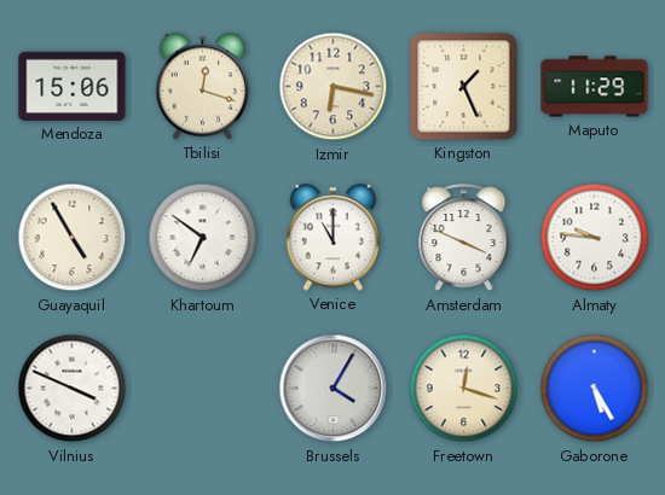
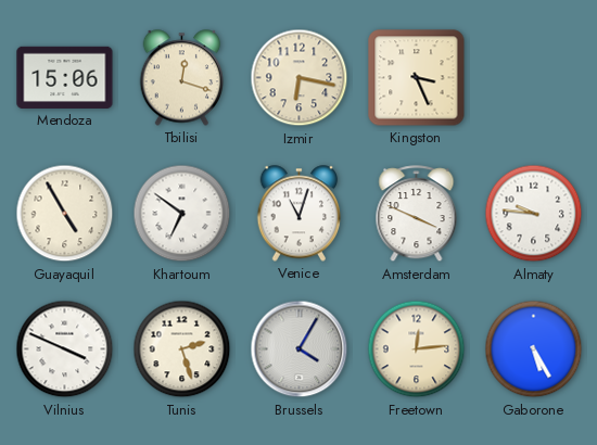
Kingston: 1:26 -> 3:26
Maputo: 11:29 -> none
Venice: 11:00 -> 11:03
Tunis: none -> 2:27
Freetown: 12:18 -> 12:14
